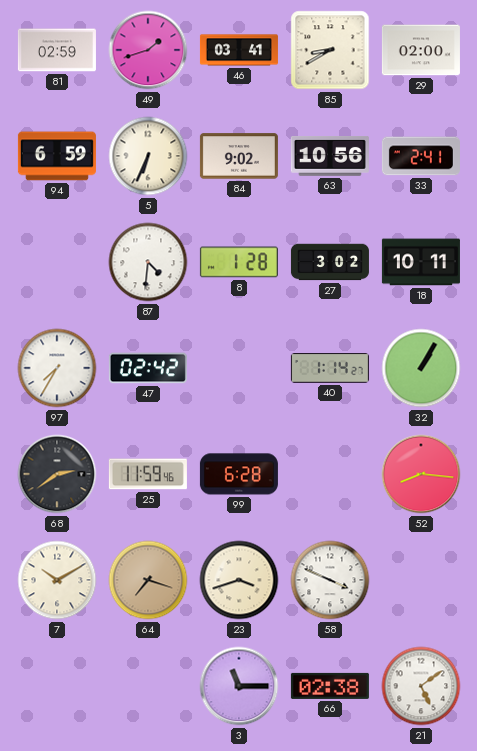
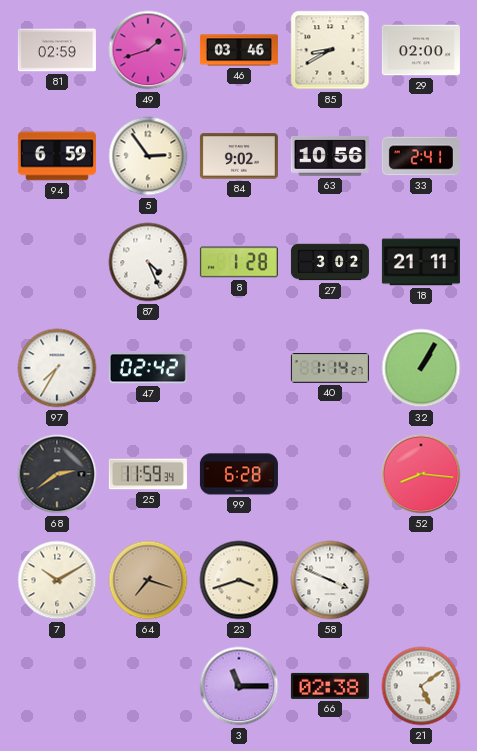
46: 03:41 -> 03:46
5: 6:34 -> 2:54
87: 4:31 -> 4:26
18: 10:11 -> 21:11
25: 11:59:46 -> 11:59:34
